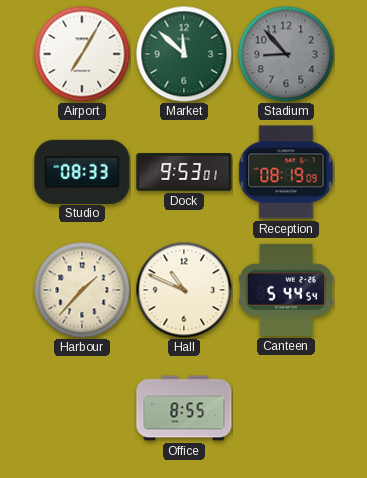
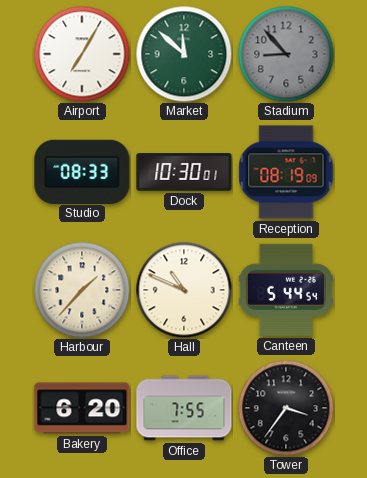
Dock: 9:53 -> 10:30
Bakery: none -> 6:20
Office: 8:55 -> 7:55
Tower: none -> 3:36
